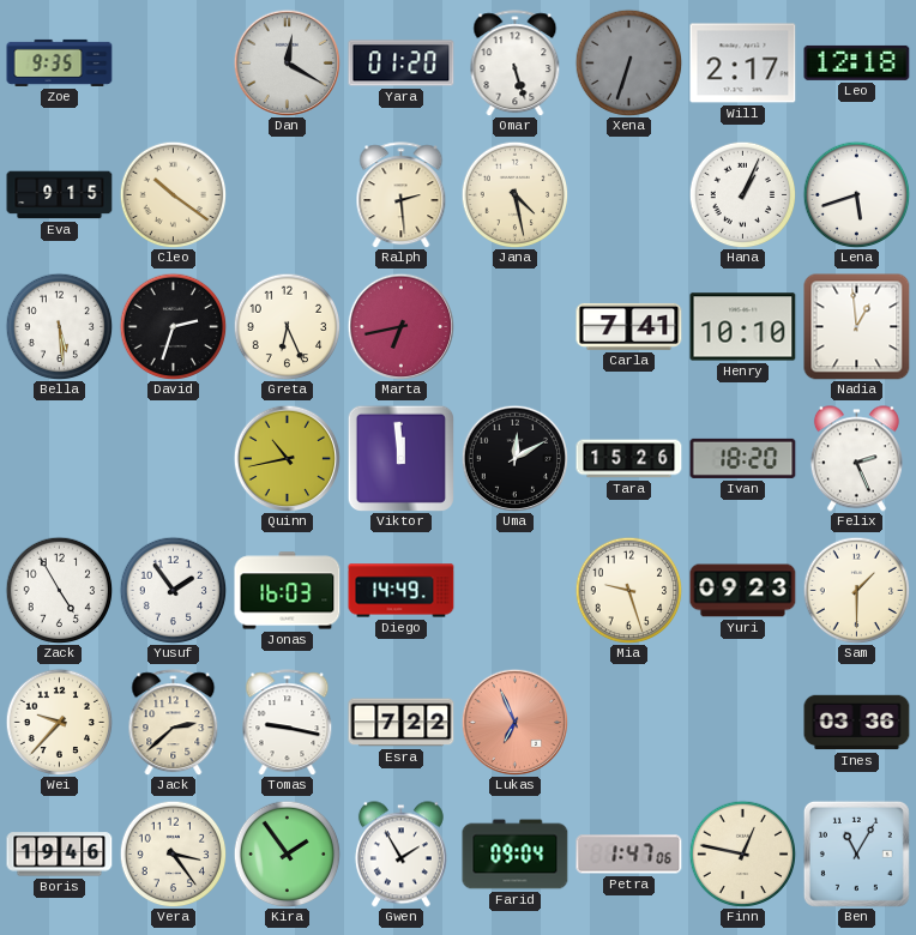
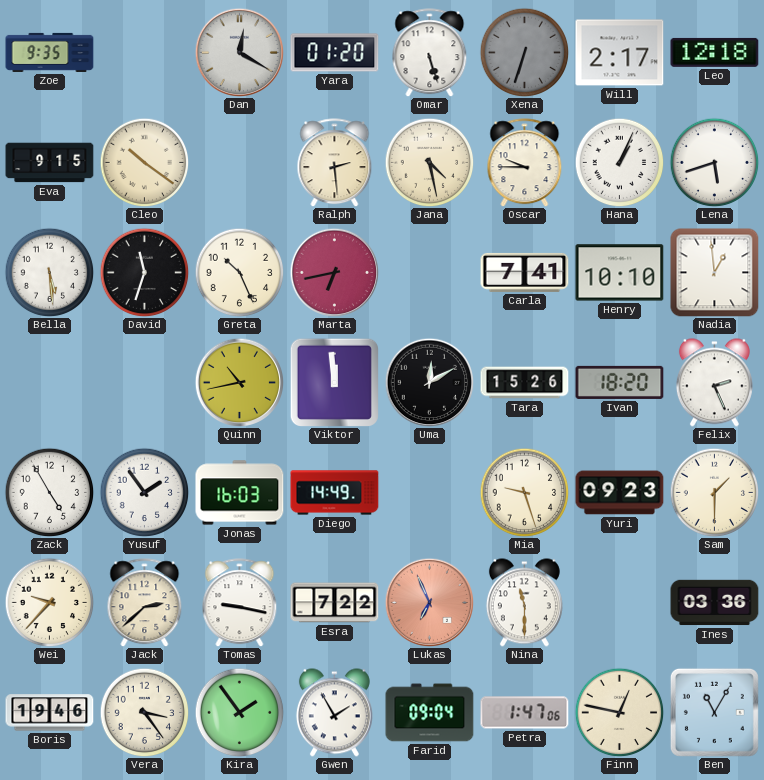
Oscar: none -> 9:45
David: 2:33 -> 11:33
Greta: 6:26 -> 10:26
Nina: none -> 11:30
